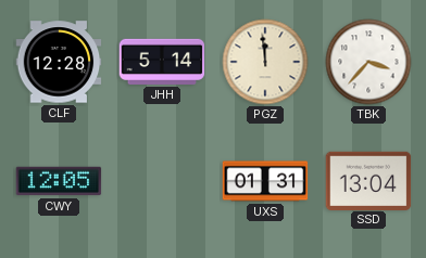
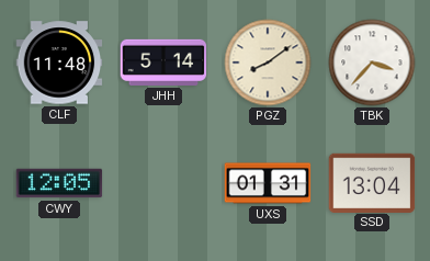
CLF: 12:28 -> 11:48
PGZ: 11:59 -> 8:09
